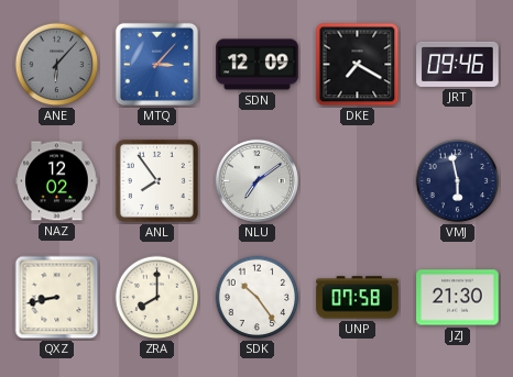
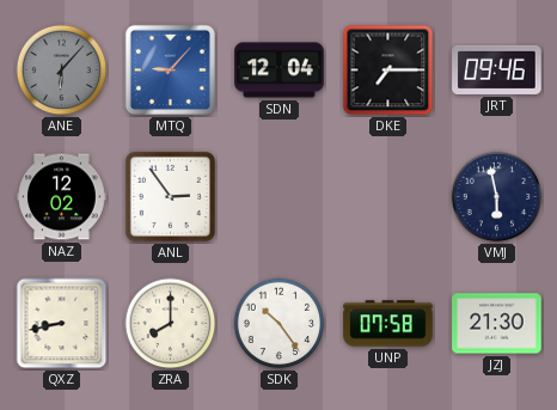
MTQ: 3:07 -> 9:07
SDN: 12:09 -> 12:04
DKE: 7:20 -> 7:15
ANL: 7:54 -> 2:54
NLU: 7:09 -> none
